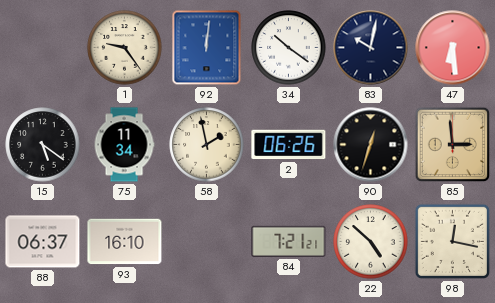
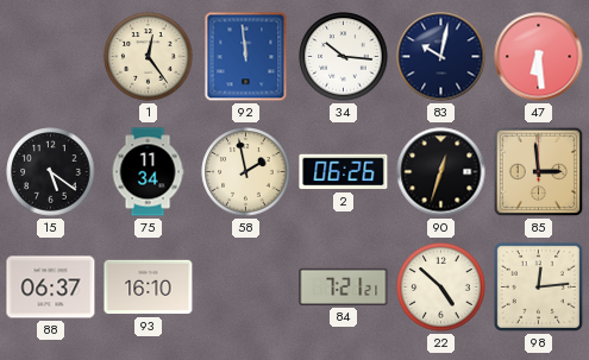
1: 9:24 -> 12:24
92: 12:01 -> 11:59
34: 10:21 -> 10:16
98: 12:17 -> 12:14
